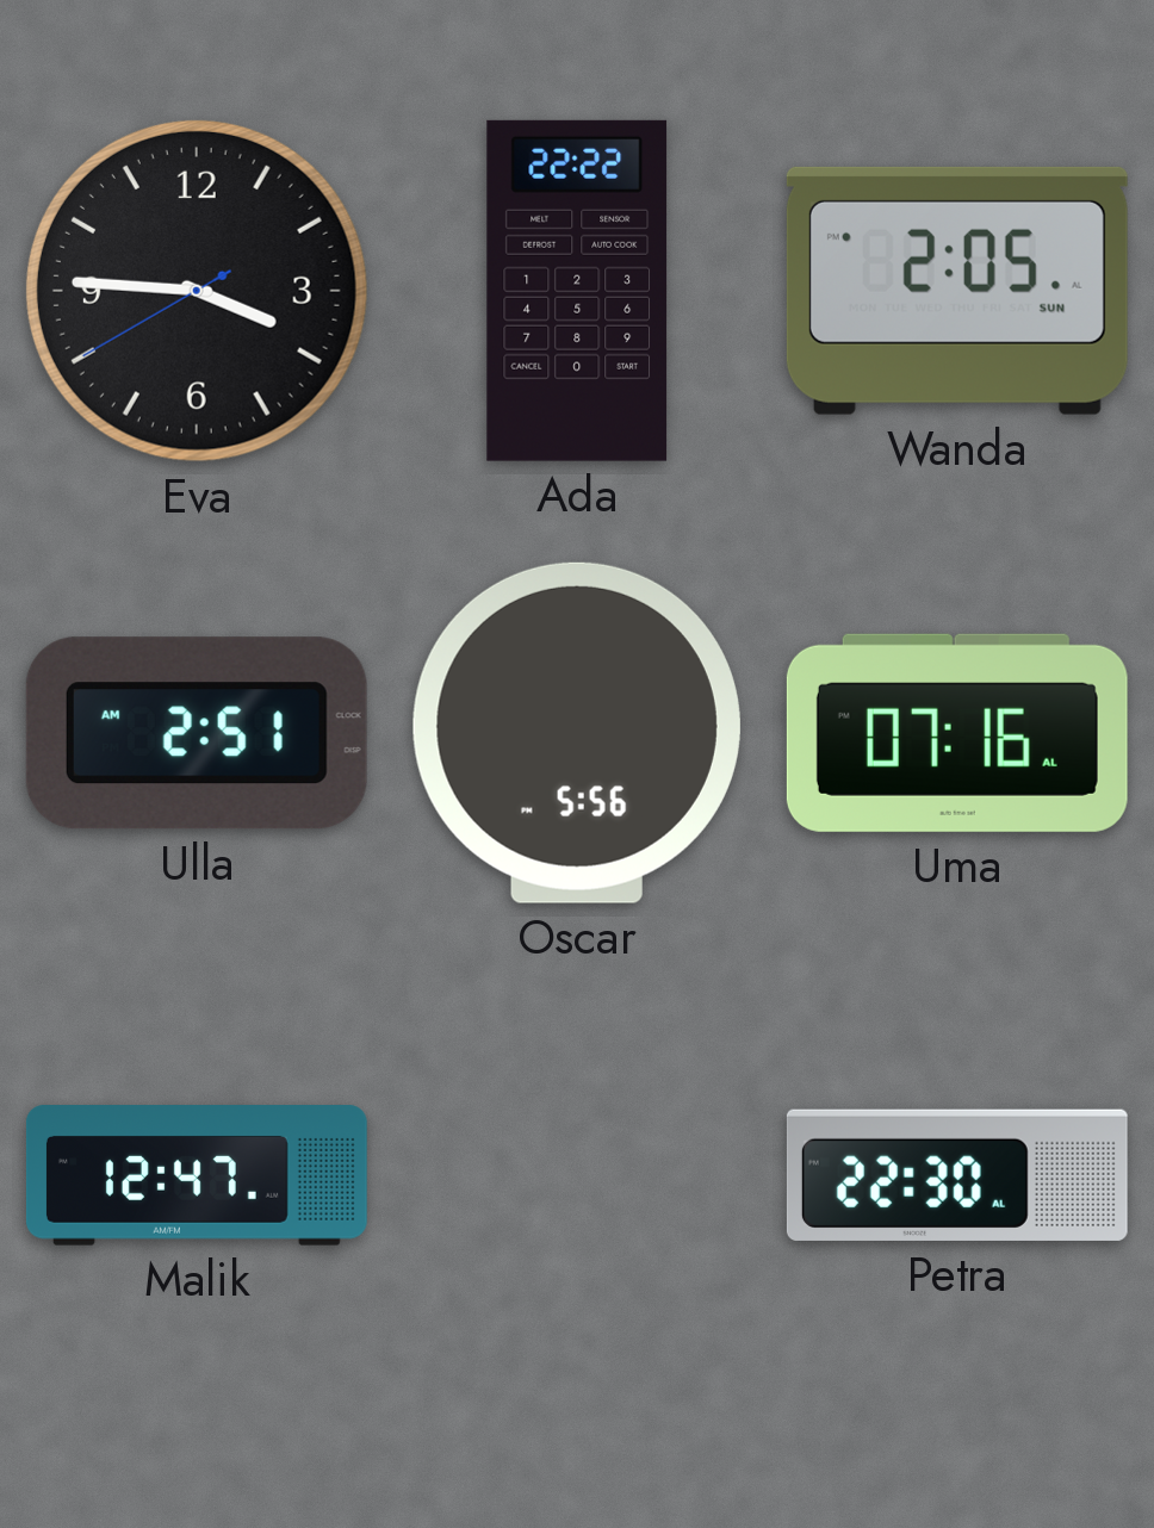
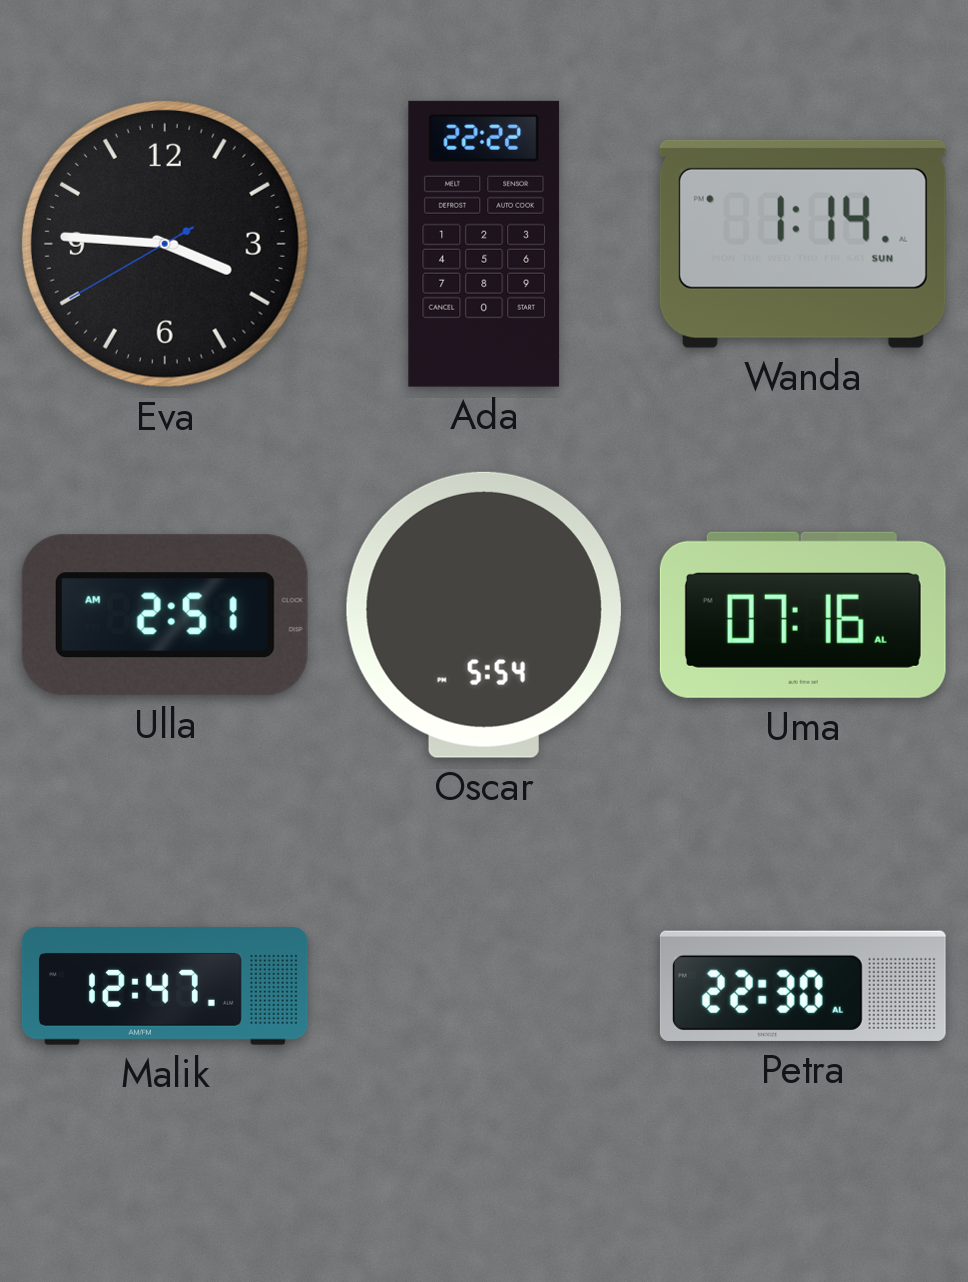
Wanda: 2:05 -> 1:14
Oscar: 5:56 -> 5:54
